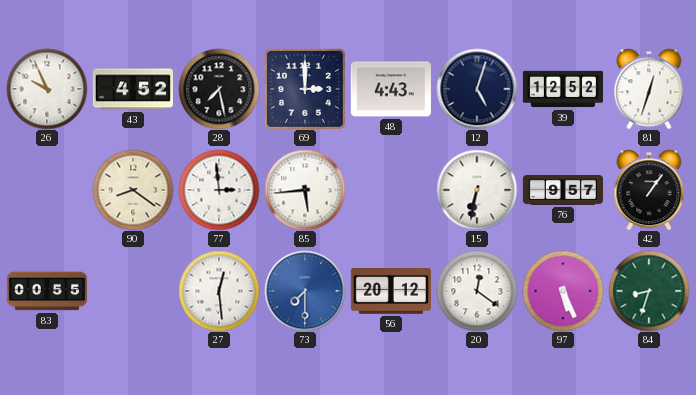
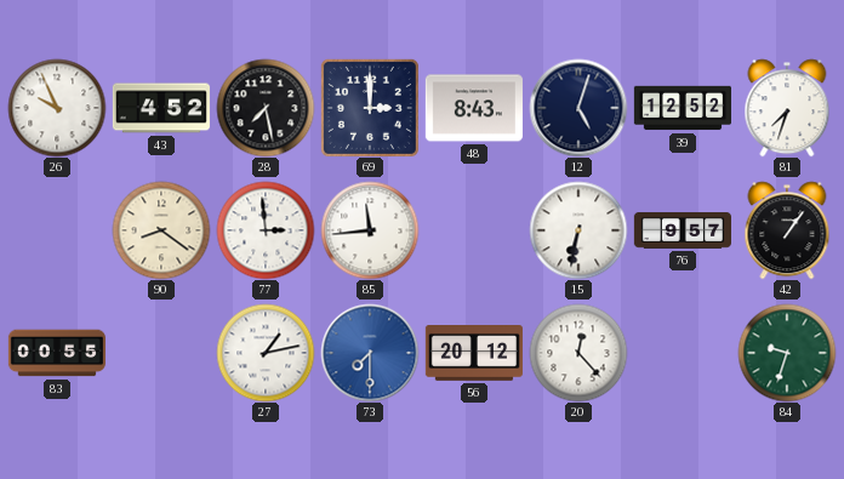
48: 4:43 -> 8:43
81: 12:33 -> 7:33
85: 5:44 -> 11:44
27: 12:29 -> 1:13
20: 12:21 -> 12:23
97: 5:26 -> none
84: 8:33 -> 9:33
